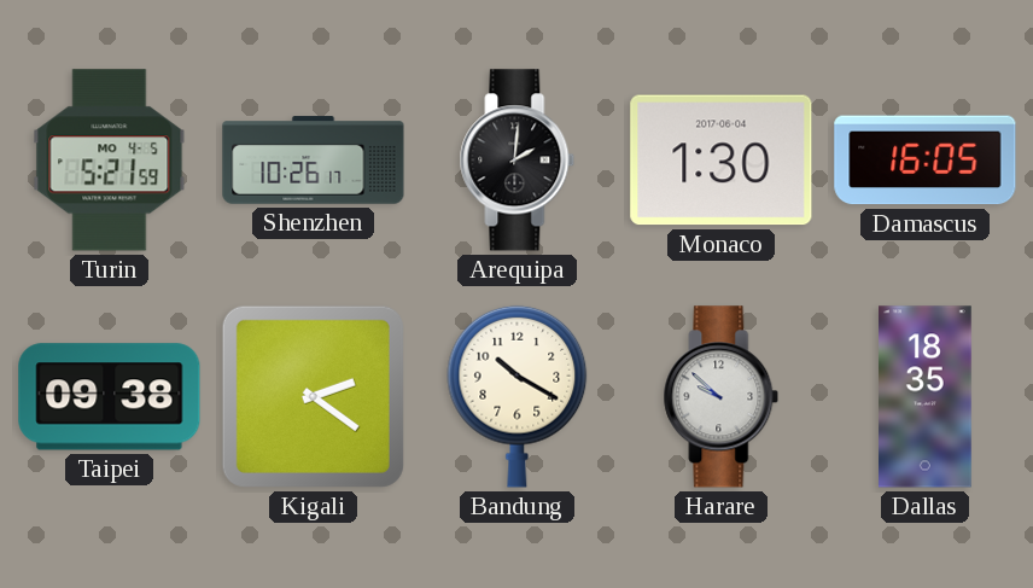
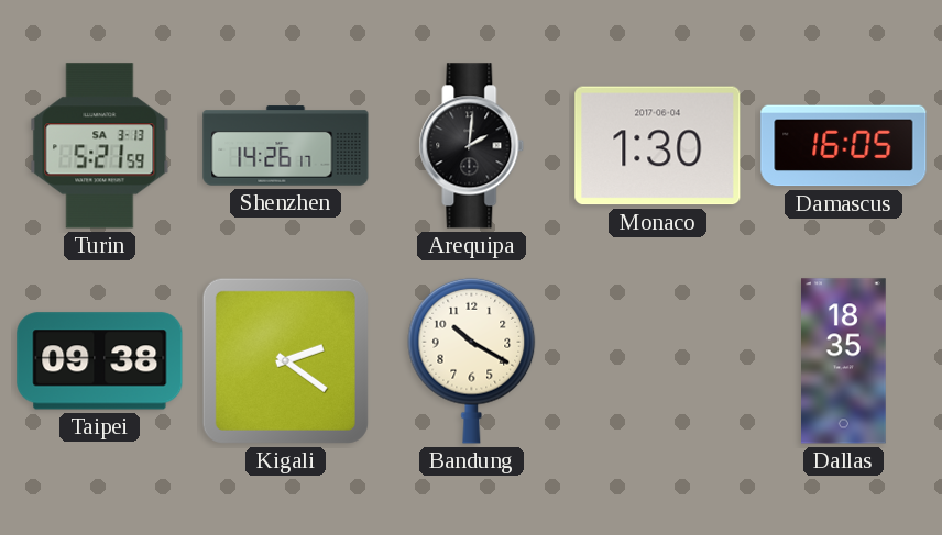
Turin date: MO 4-5 -> SA 3-13
Shenzhen: 10:26 -> 14:26
Harare: 9:52 -> none
